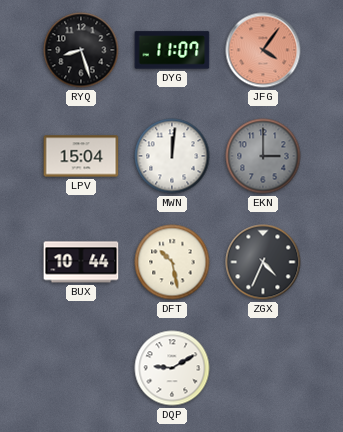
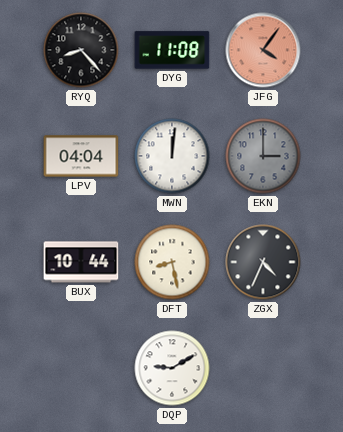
RYQ: 8:27 -> 8:23
DYG: 11:07 -> 11:08
LPV: 15:04 -> 04:04
DFT: 10:28 -> 8:28
